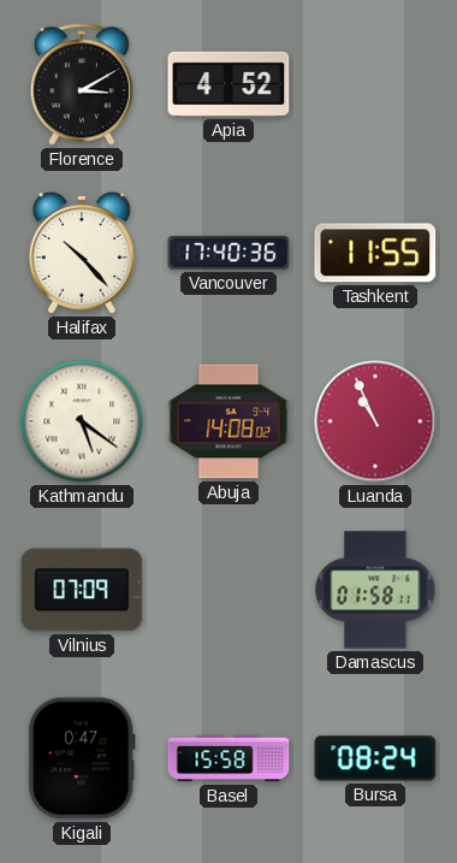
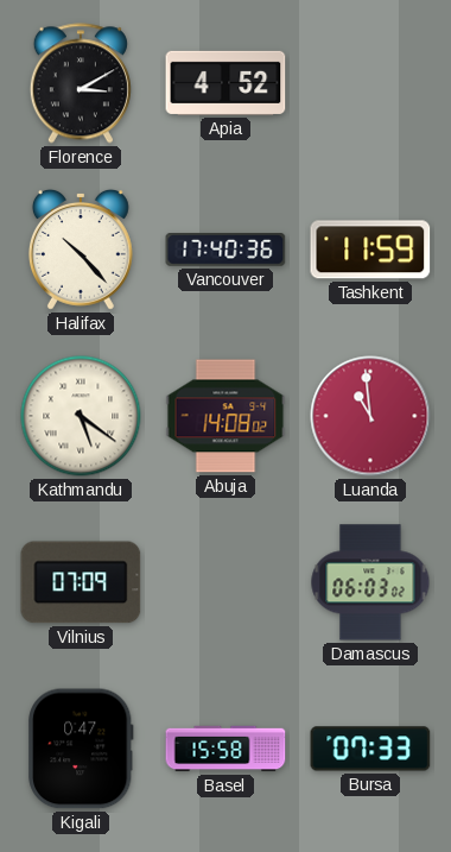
Tashkent: 11:55 -> 11:59
Luanda: 10:56 -> 10:59
Damascus: 01:58 -> 06:03
Bursa: 08:24 -> 07:33
